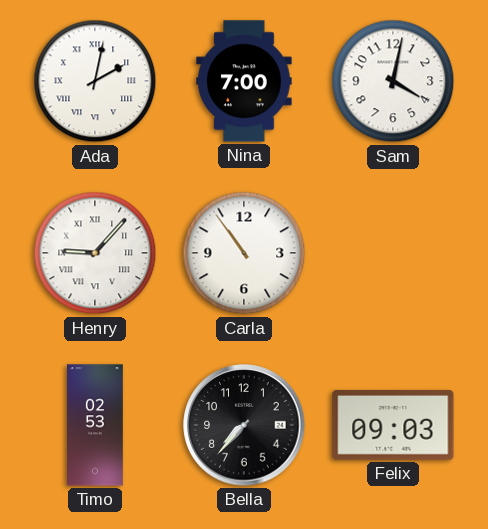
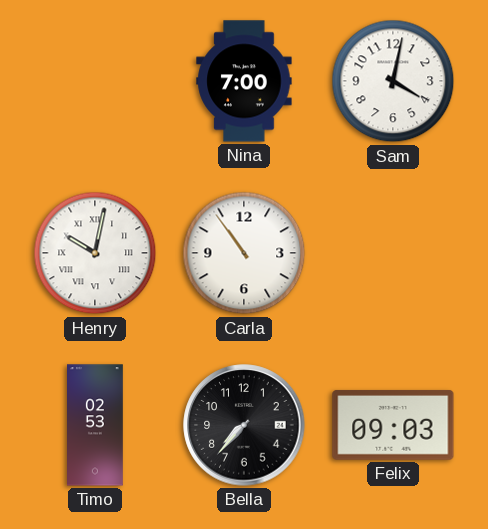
Ada: 2:02 -> none
Henry: 9:07 -> 10:02
